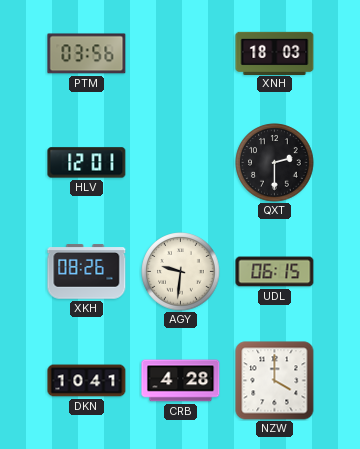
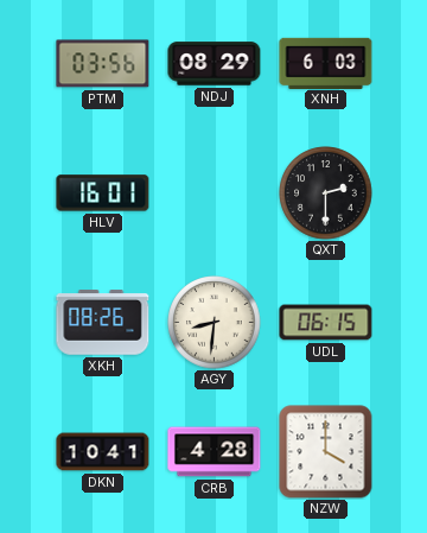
NDJ: none -> 08:29
XNH: 18:03 -> 6:03
HLV: 12:01 -> 16:01
AGY: 9:31 -> 8:31
